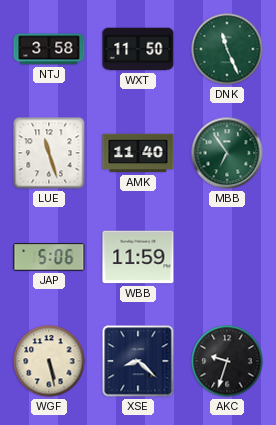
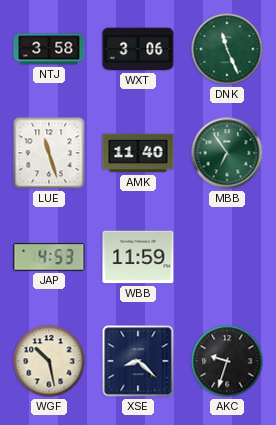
WXT: 11:50 -> 3:06
JAP: 5:06 -> 4:53
WGF: 5:28 -> 10:28
